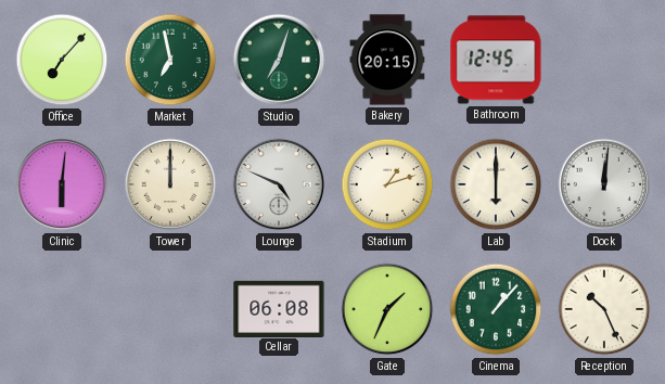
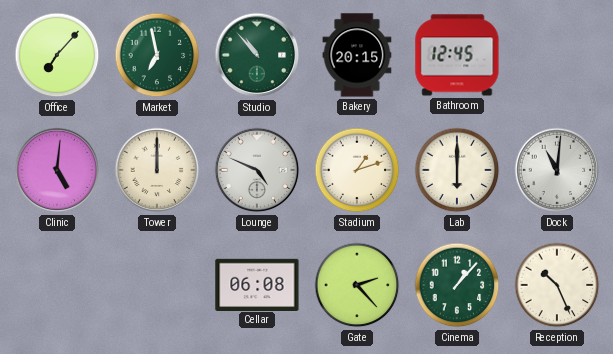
Studio: 7:03 -> 10:53
Clinic: 6:01 -> 5:01
Dock: 12:01 -> 11:01
Gate: 1:34 -> 2:23
